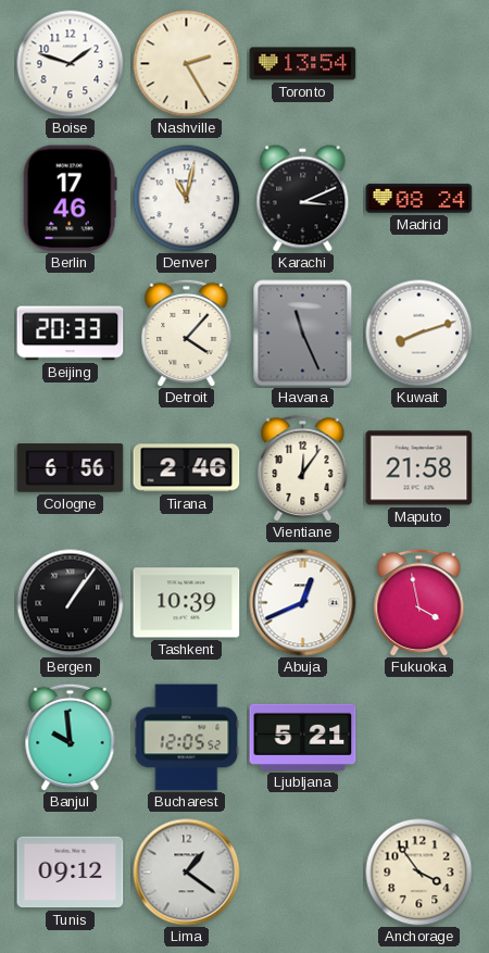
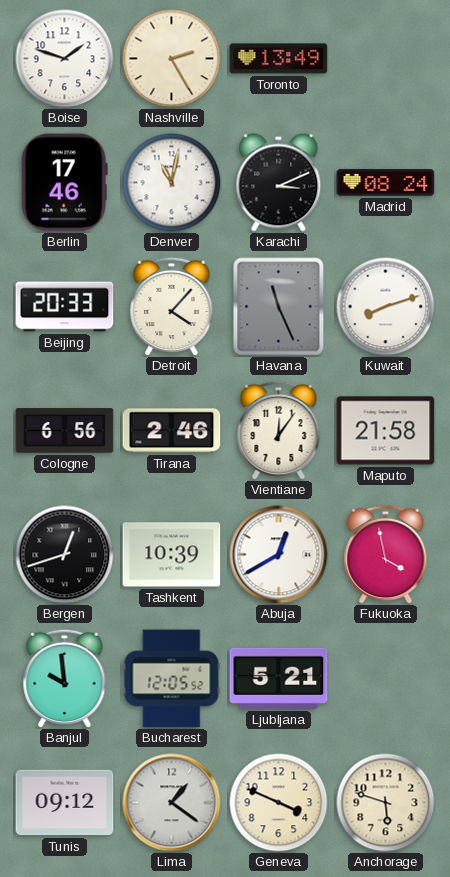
Toronto: 13:54 -> 13:49
Bergen: 1:06 -> 12:42
Abuja: 12:41 -> 12:40
Geneva: none -> 3:49
Anchorage: 3:54 -> 5:48
